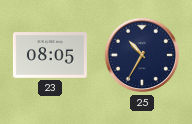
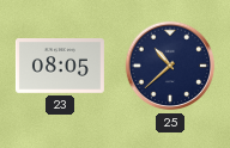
25: 10:35 -> 10:38
